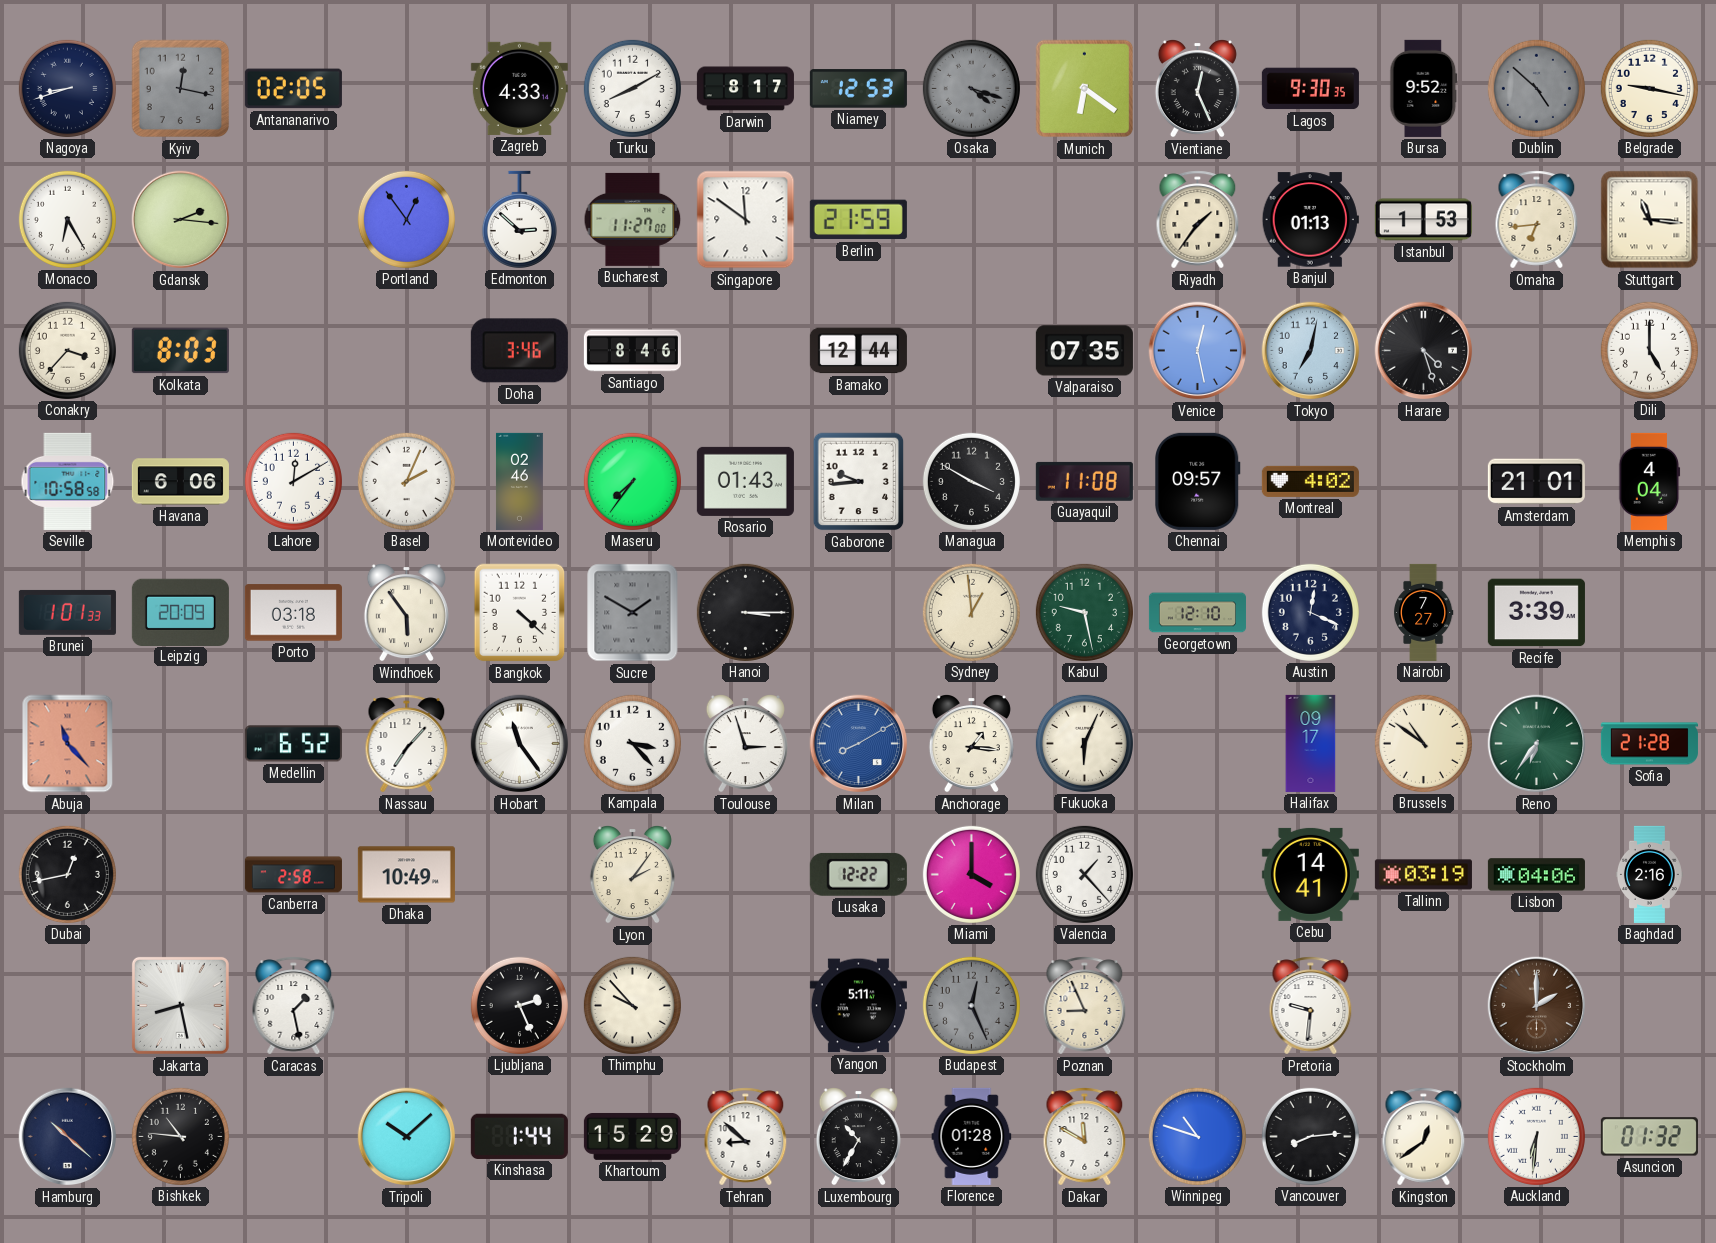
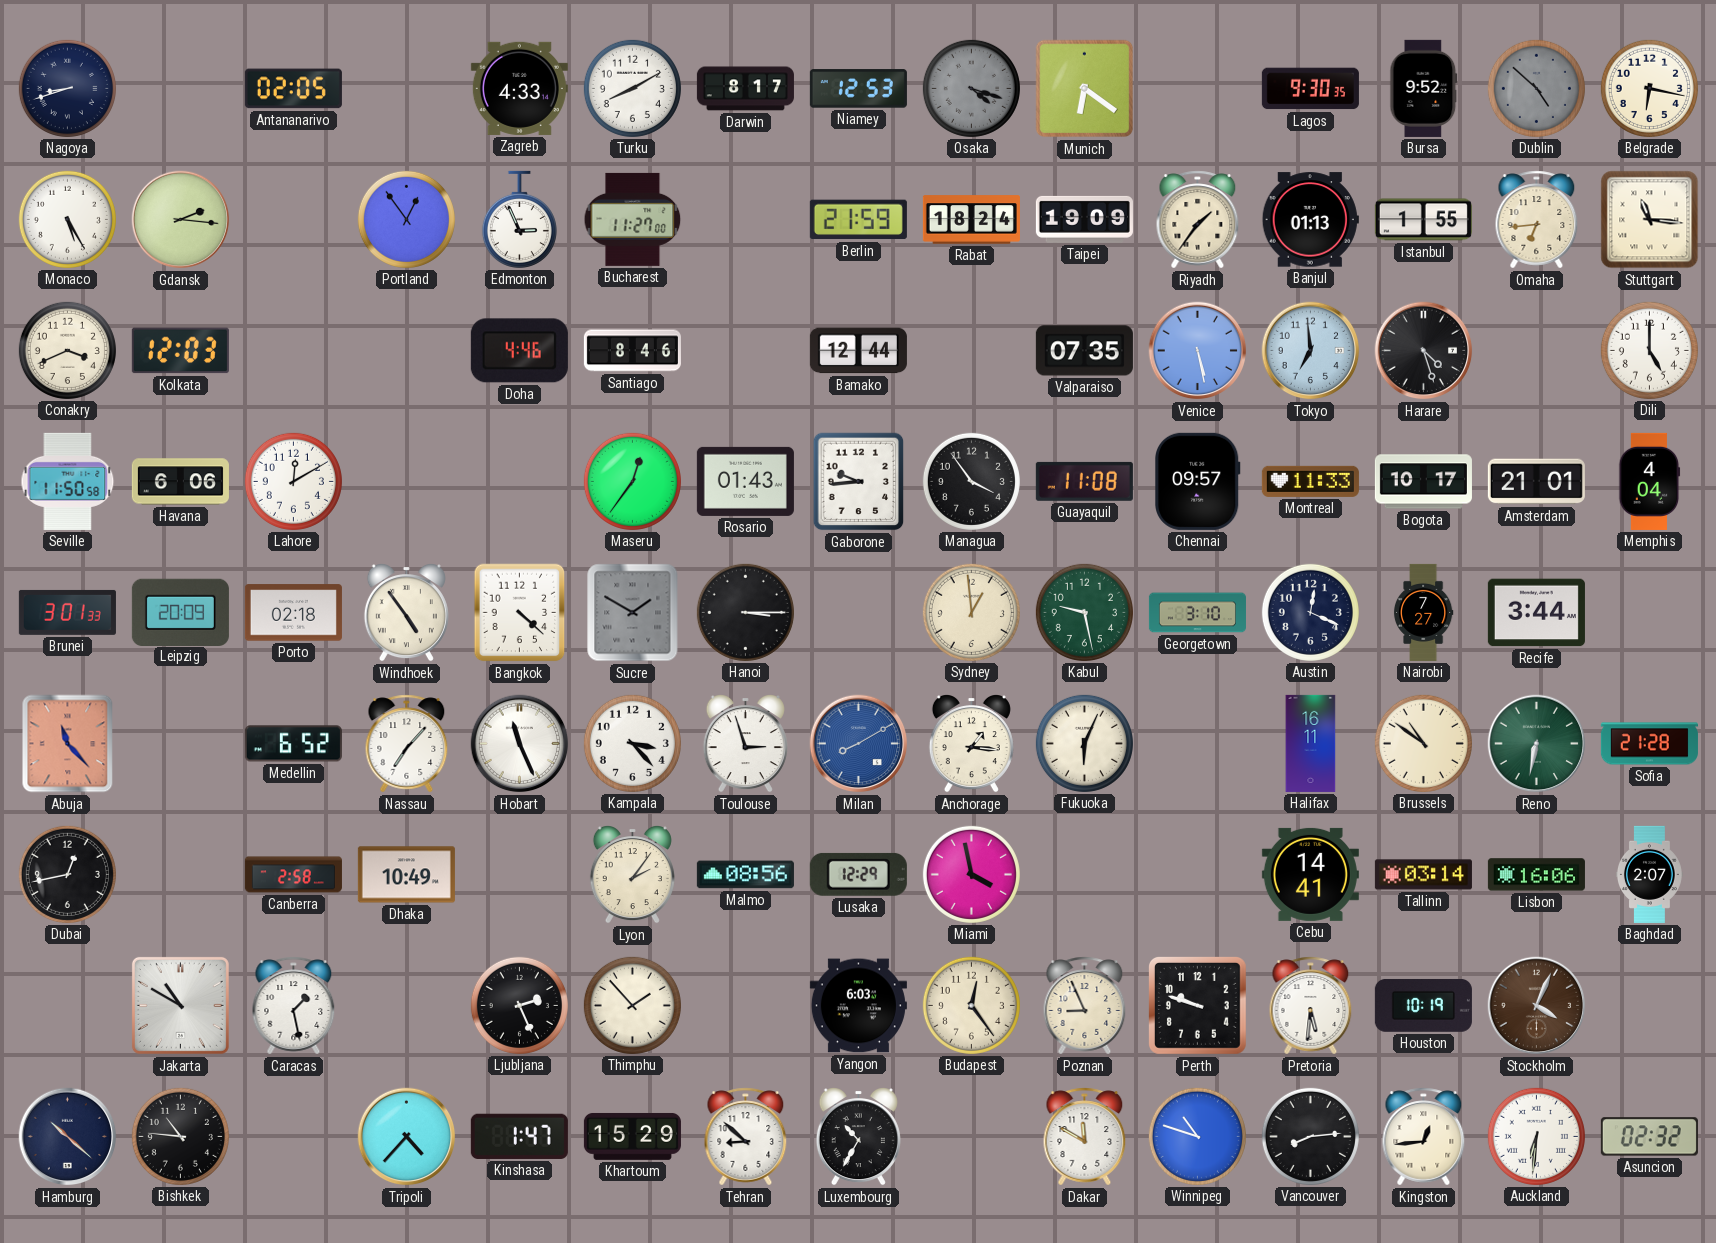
Kyiv: 12:17 -> none
Vientiane: 12:26 -> none
Belgrade: 9:17 -> 6:17
Monaco: 6:25 -> 5:25
Edmonton: 2:52 -> 2:56
Singapore: 11:51 -> none
Rabat: none -> 18:24
Taipei: none -> 19:09
Istanbul: 1:53 -> 1:55
Conakry: 3:37 -> 3:41
Kolkata: 8:03 -> 12:03
Doha: 3:46 -> 4:46
Venice: 12:28 -> 5:28
Tokyo: 7:02 -> 6:59
Seville: 10:58 -> 11:50
Basel: 2:04 -> none
Montevideo: 02:46 -> none
Maseru: 7:36 -> 12:36
Managua: 3:50 -> 3:54
Montreal: 4:02 -> 11:33
Bogota: none -> 10:17
Brunei: 1:01 -> 3:01
Porto: 03:18 -> 02:18
Windhoek: 5:54 -> 4:54
Georgetown: 12:10 -> 3:10
Recife: 3:39 -> 3:44
Hobart: 11:24 -> 11:26
Halifax: 09:17 -> 16:11
Reno: 6:36 -> 6:32
Malmo: none -> 08:56
Lusaka: 12:22 -> 12:29
Miami: 4:00 -> 3:58
Valencia: 1:23 -> none
Tallinn: 03:19 -> 03:14
Lisbon: 04:06 -> 16:06
Baghdad: 2:16 -> 2:07
Jakarta: 8:28 -> 10:50
Thimphu: 9:53 -> 1:53
Yangon: 5:11 -> 6:03
Budapest: 12:26 -> 12:24
Budapest dial: grey -> cream
Perth: none -> 9:48
Pretoria: 9:31 -> 5:31
Houston: none -> 10:19
Stockholm: 2:00 -> 4:04
Tripoli: 10:08 -> 4:37
Kinshasa: 1:44 -> 1:47
Florence: 01:28 -> none
Kingston: 12:39 -> 12:44
Asuncion: 01:32 -> 02:32
